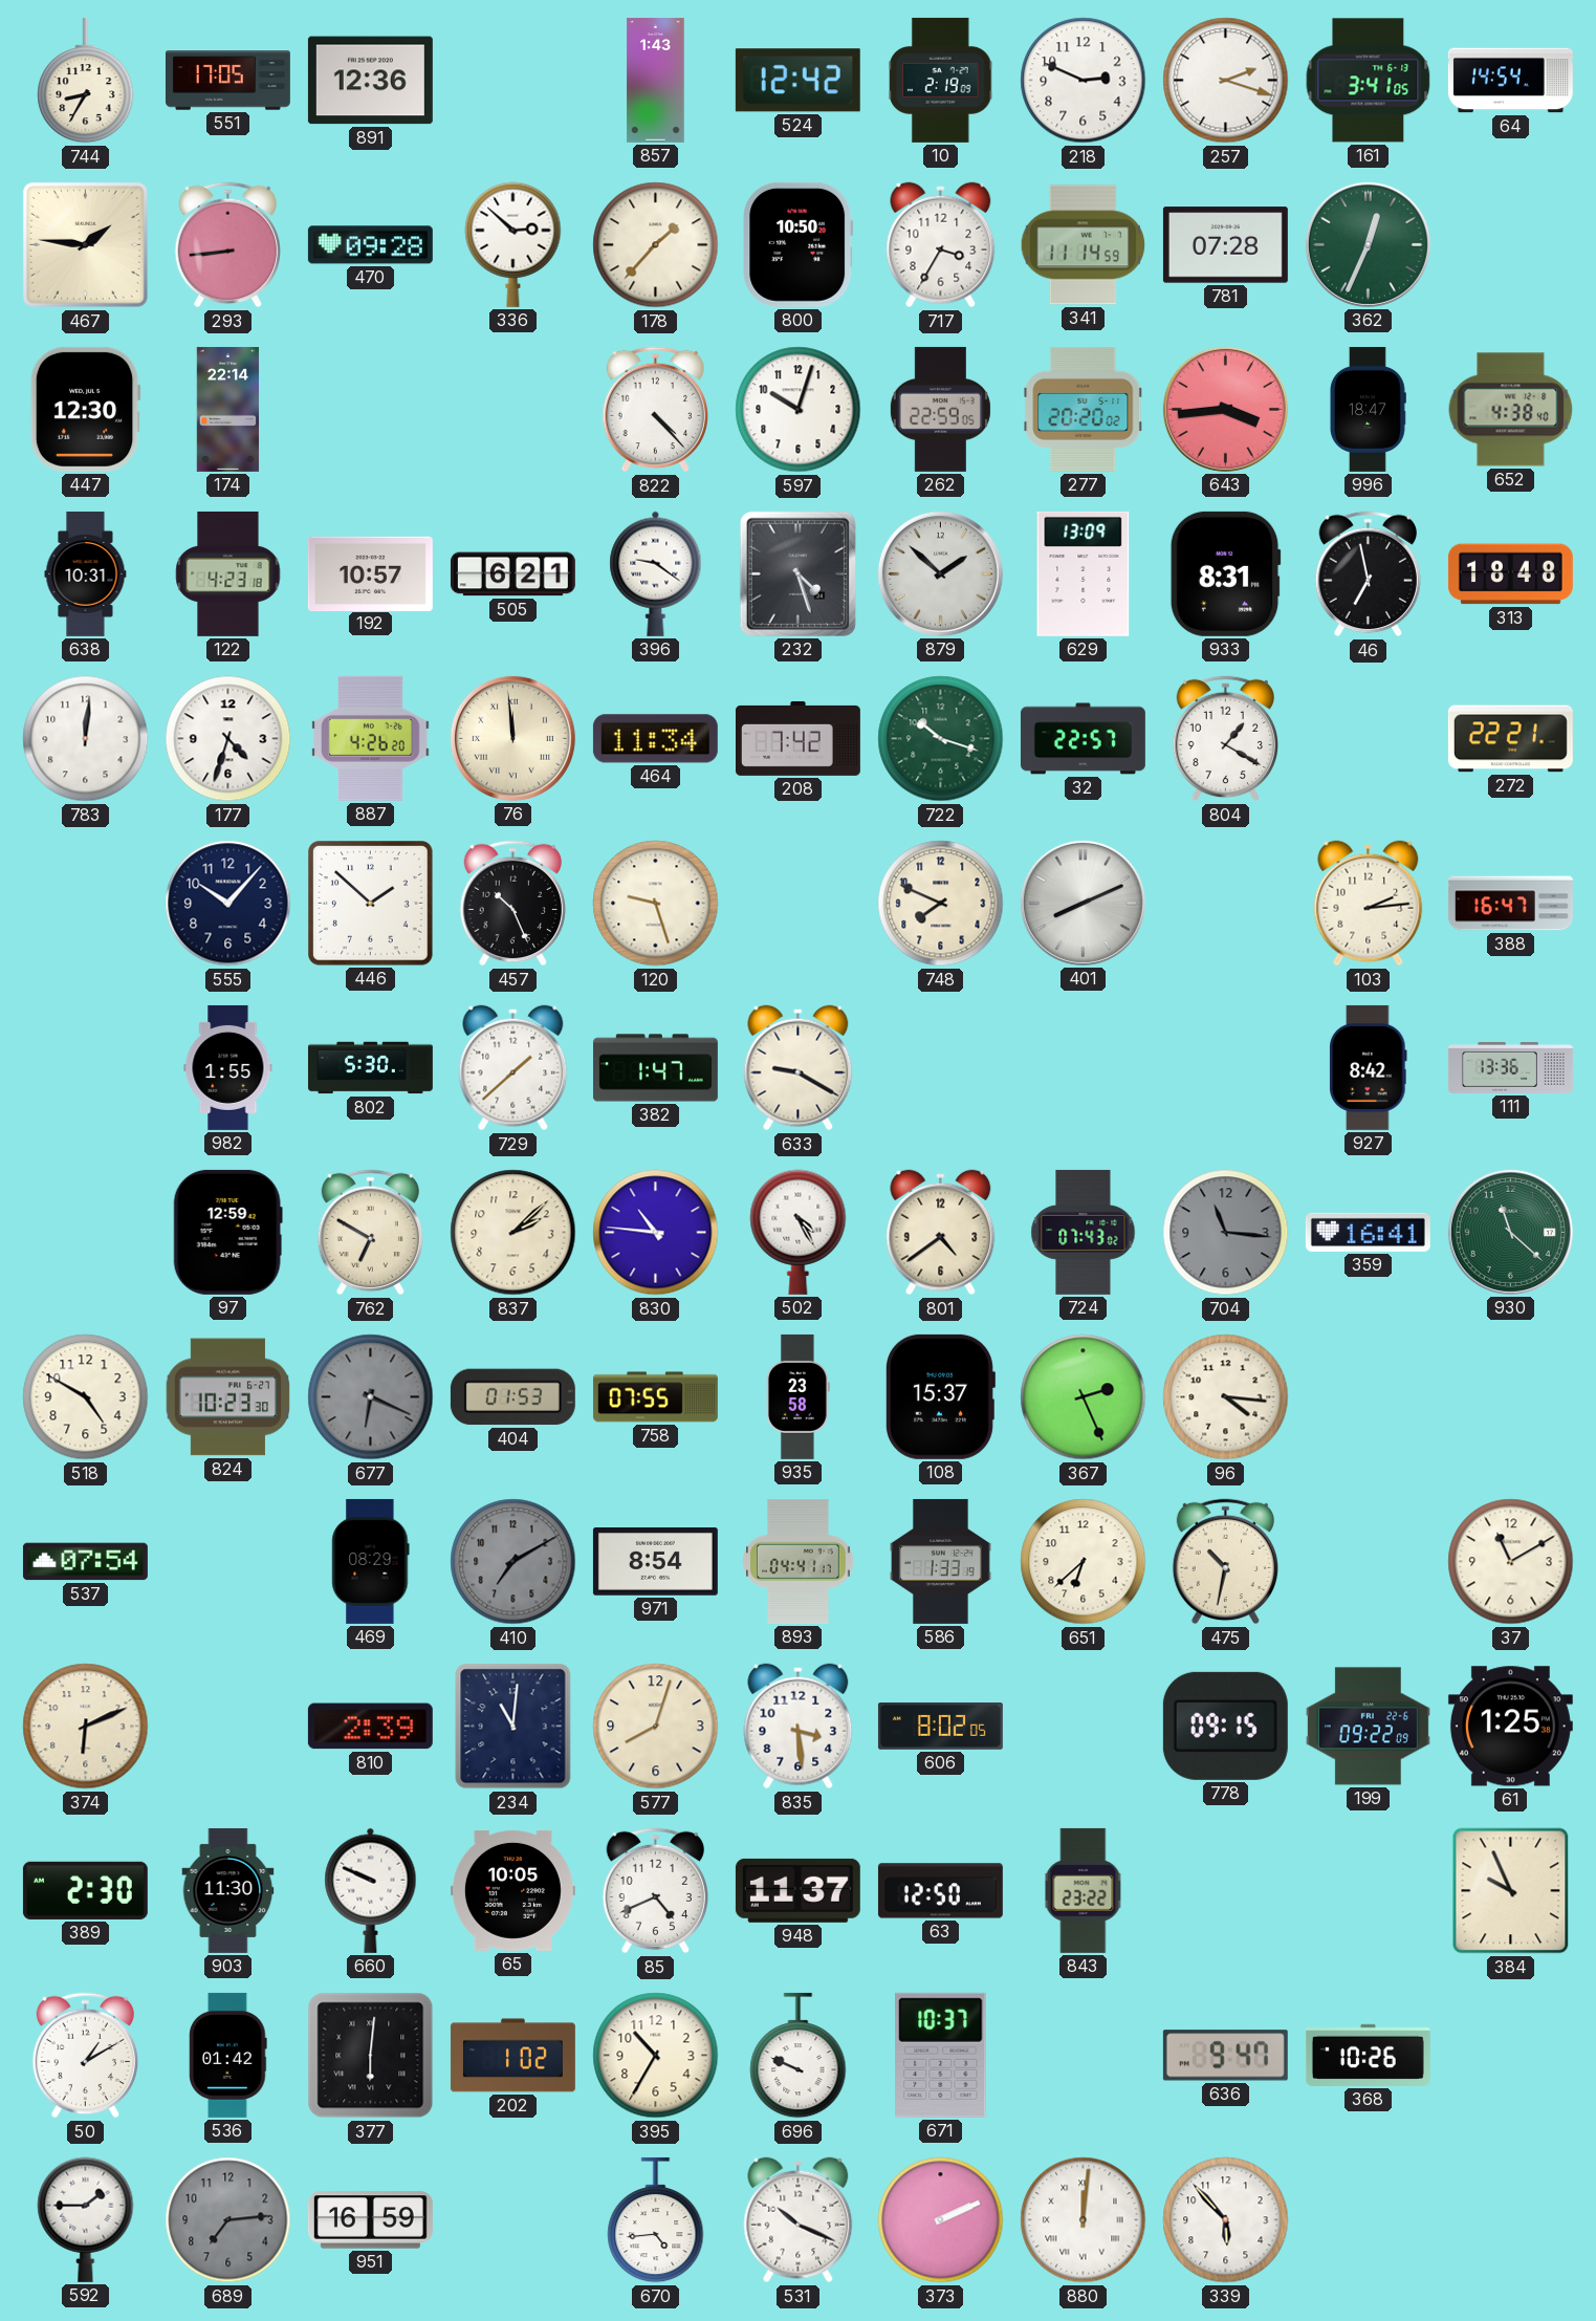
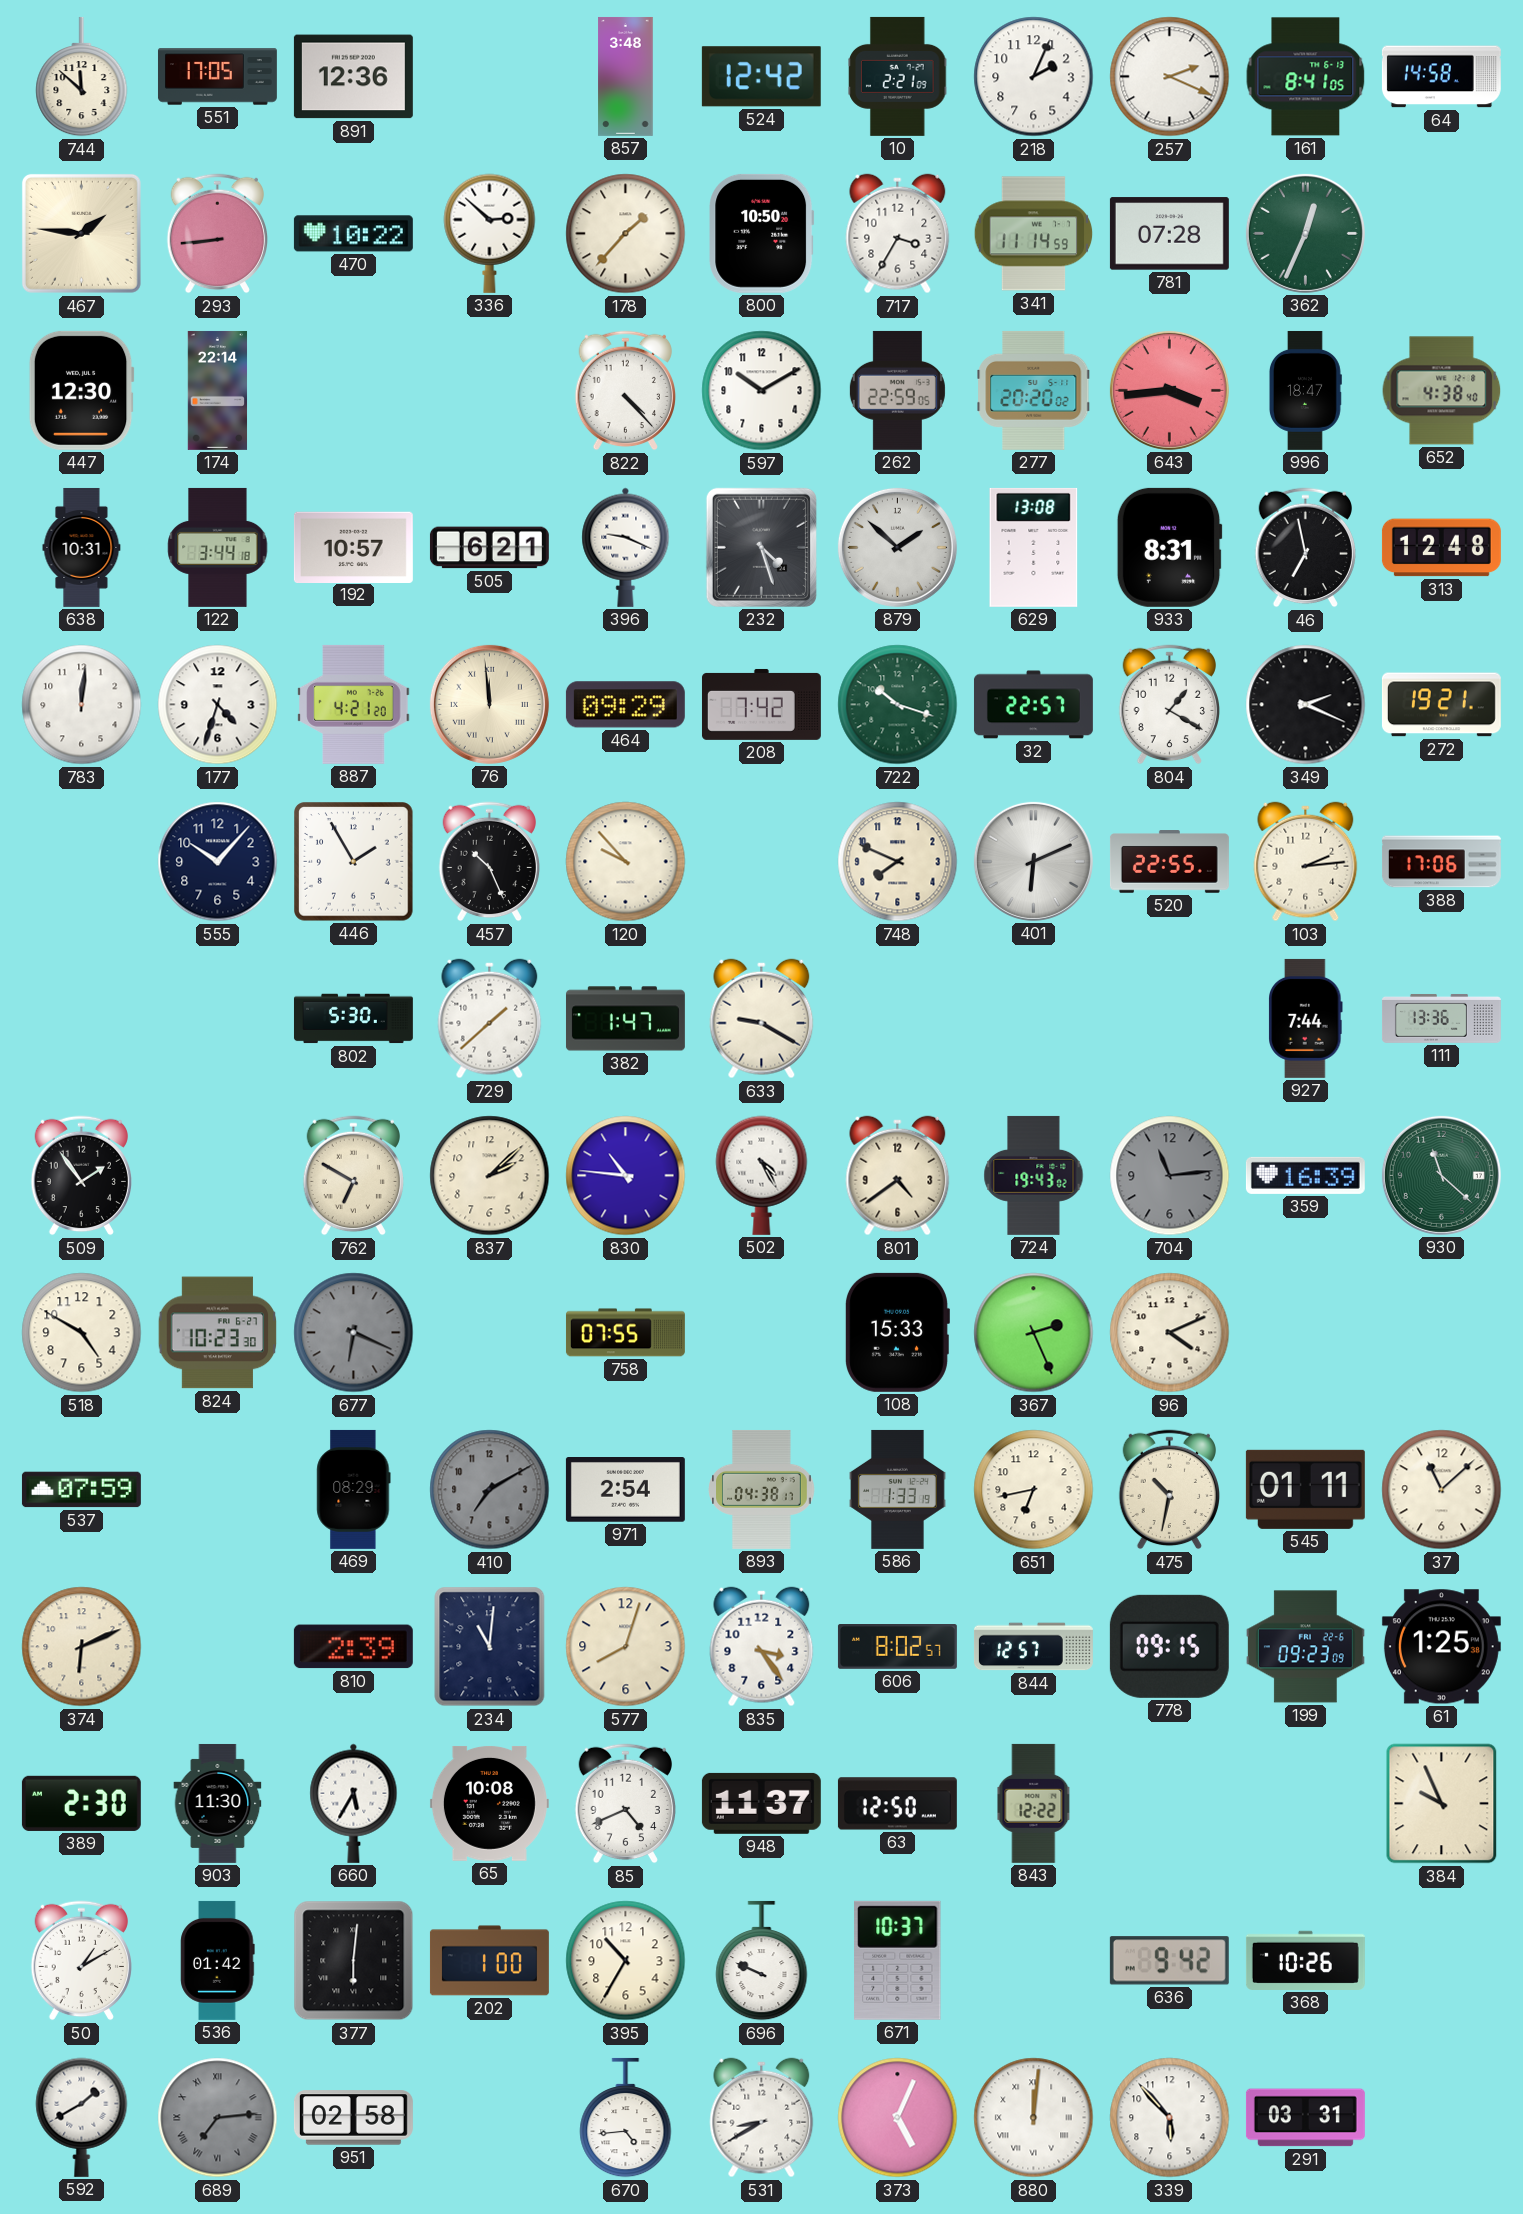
744: 8:35 -> 11:52
857: 1:43 -> 3:48
10: 2:19 -> 2:21
218: 2:49 -> 2:04
257: 2:18 -> 2:19
161: 3:41 -> 8:41
64: 14:54 -> 14:58
470: 09:28 -> 10:22
597: 10:03 -> 10:10
122: 4:23 -> 3:44
396: 9:21 -> 9:19
629: 13:09 -> 13:08
313: 18:48 -> 12:48
887: 4:26 -> 4:21
464: 11:34 -> 09:29
349: none -> 2:19
272: 22:21 -> 19:21
446: 1:52 -> 1:55
120: 9:27 -> 9:53
401: 8:11 -> 6:11
520: none -> 22:55
388: 16:47 -> 17:06
982: 1:55 -> none
927: 8:42 -> 7:44
509: none -> 1:54
97: 12:59 -> none
724: 07:43 -> 19:43
704: 11:16 -> 11:14
359: 16:41 -> 16:39
404: 01:53 -> none
935: 23:58 -> none
108: 15:37 -> 15:33
96: 4:16 -> 4:11
537: 07:54 -> 07:59
971: 8:54 -> 2:54
893: 04:41 -> 04:38
651: 6:38 -> 6:43
545: none -> 01:11
37: 11:10 -> 11:08
835: 3:29 -> 3:24
606: 8:02:05 -> 8:02:57
844: none -> 12:57
199: 09:22 -> 09:23
660: 9:49 -> 5:35
65: 10:05 -> 10:08
843: 23:22 -> 12:22
202: 1:02 -> 1:00
636: 9:47 -> 9:42
592: 1:45 -> 1:40
689 numerals: Arabic -> Roman
951: 16:59 -> 02:58
531: 10:19 -> 8:40
373: 2:11 -> 5:04
291: none -> 03:31
